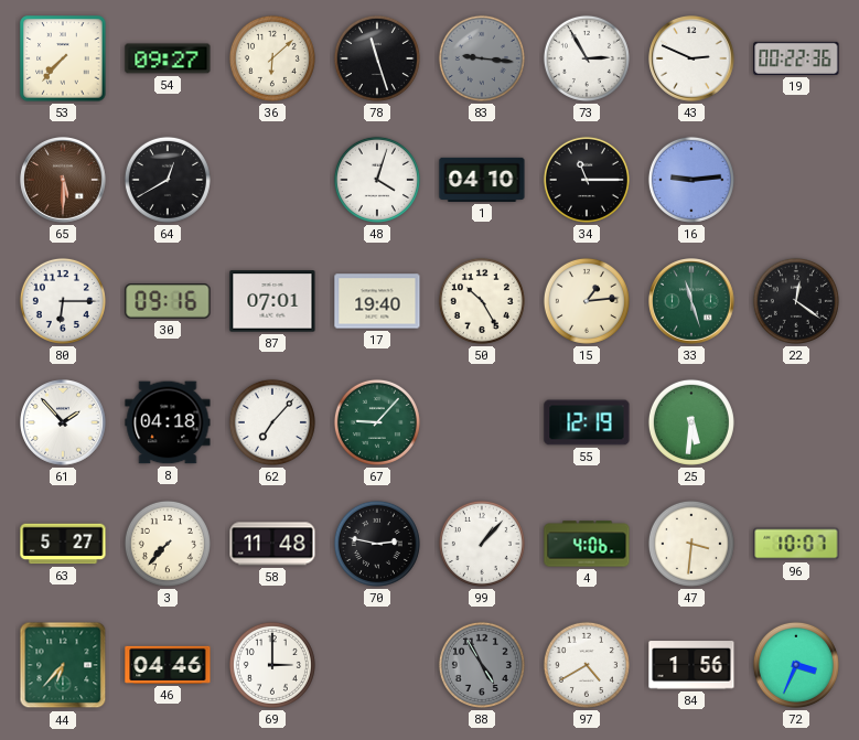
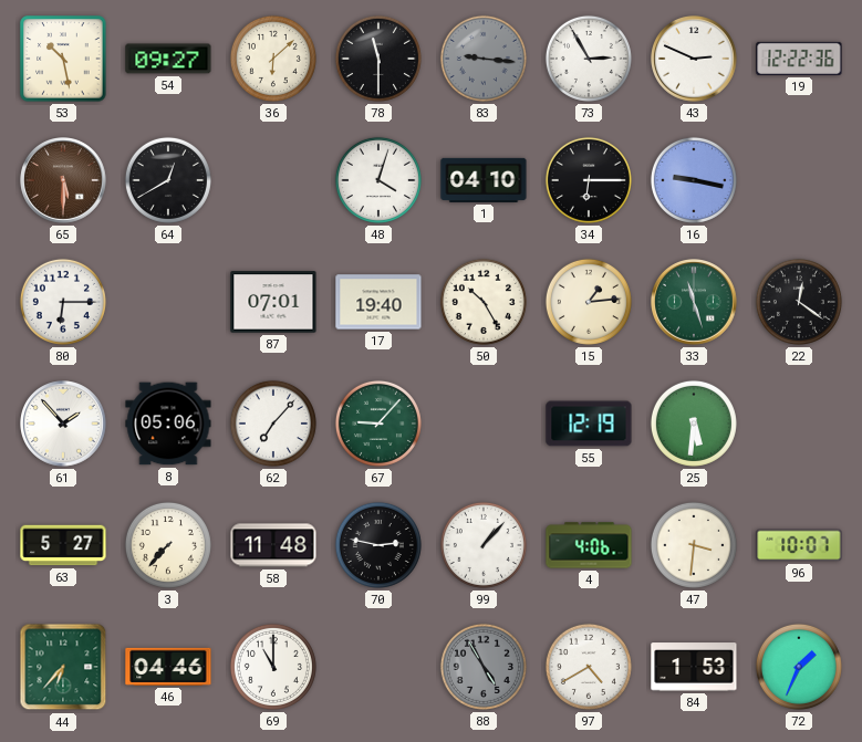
53: 7:37 -> 10:28
78: 11:27 -> 11:30
19: 00:22 -> 12:22
34: 11:15 -> 6:15
16: 9:14 -> 9:17
30: 09:16 -> none
8: 04:18 -> 05:06
69: 3:00 -> 11:00
84: 1:56 -> 1:53
72: 3:34 -> 1:34
